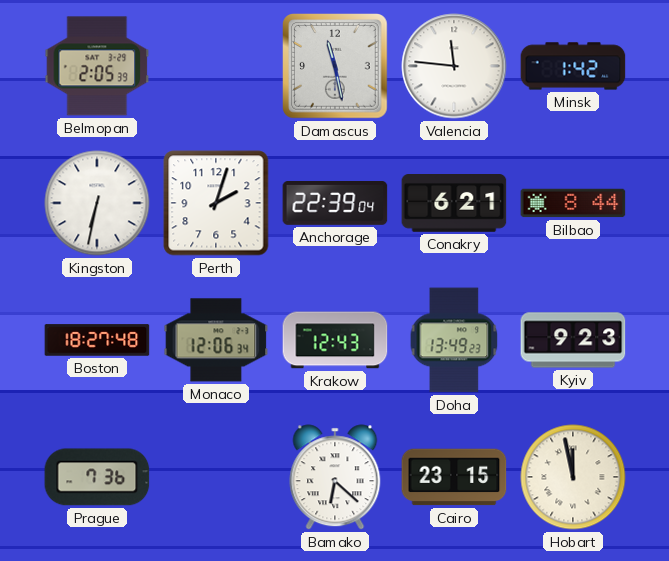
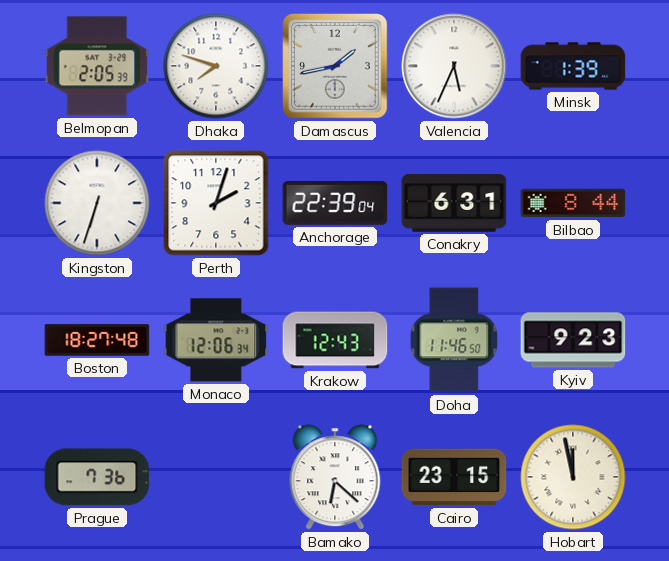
Dhaka: none -> 7:48
Damascus: 11:28 -> 1:43
Valencia: 11:46 -> 5:34
Minsk: 1:42 -> 1:39
Kingston: 6:32 -> 6:33
Conakry: 6:21 -> 6:31
Doha: 13:49 -> 11:46
